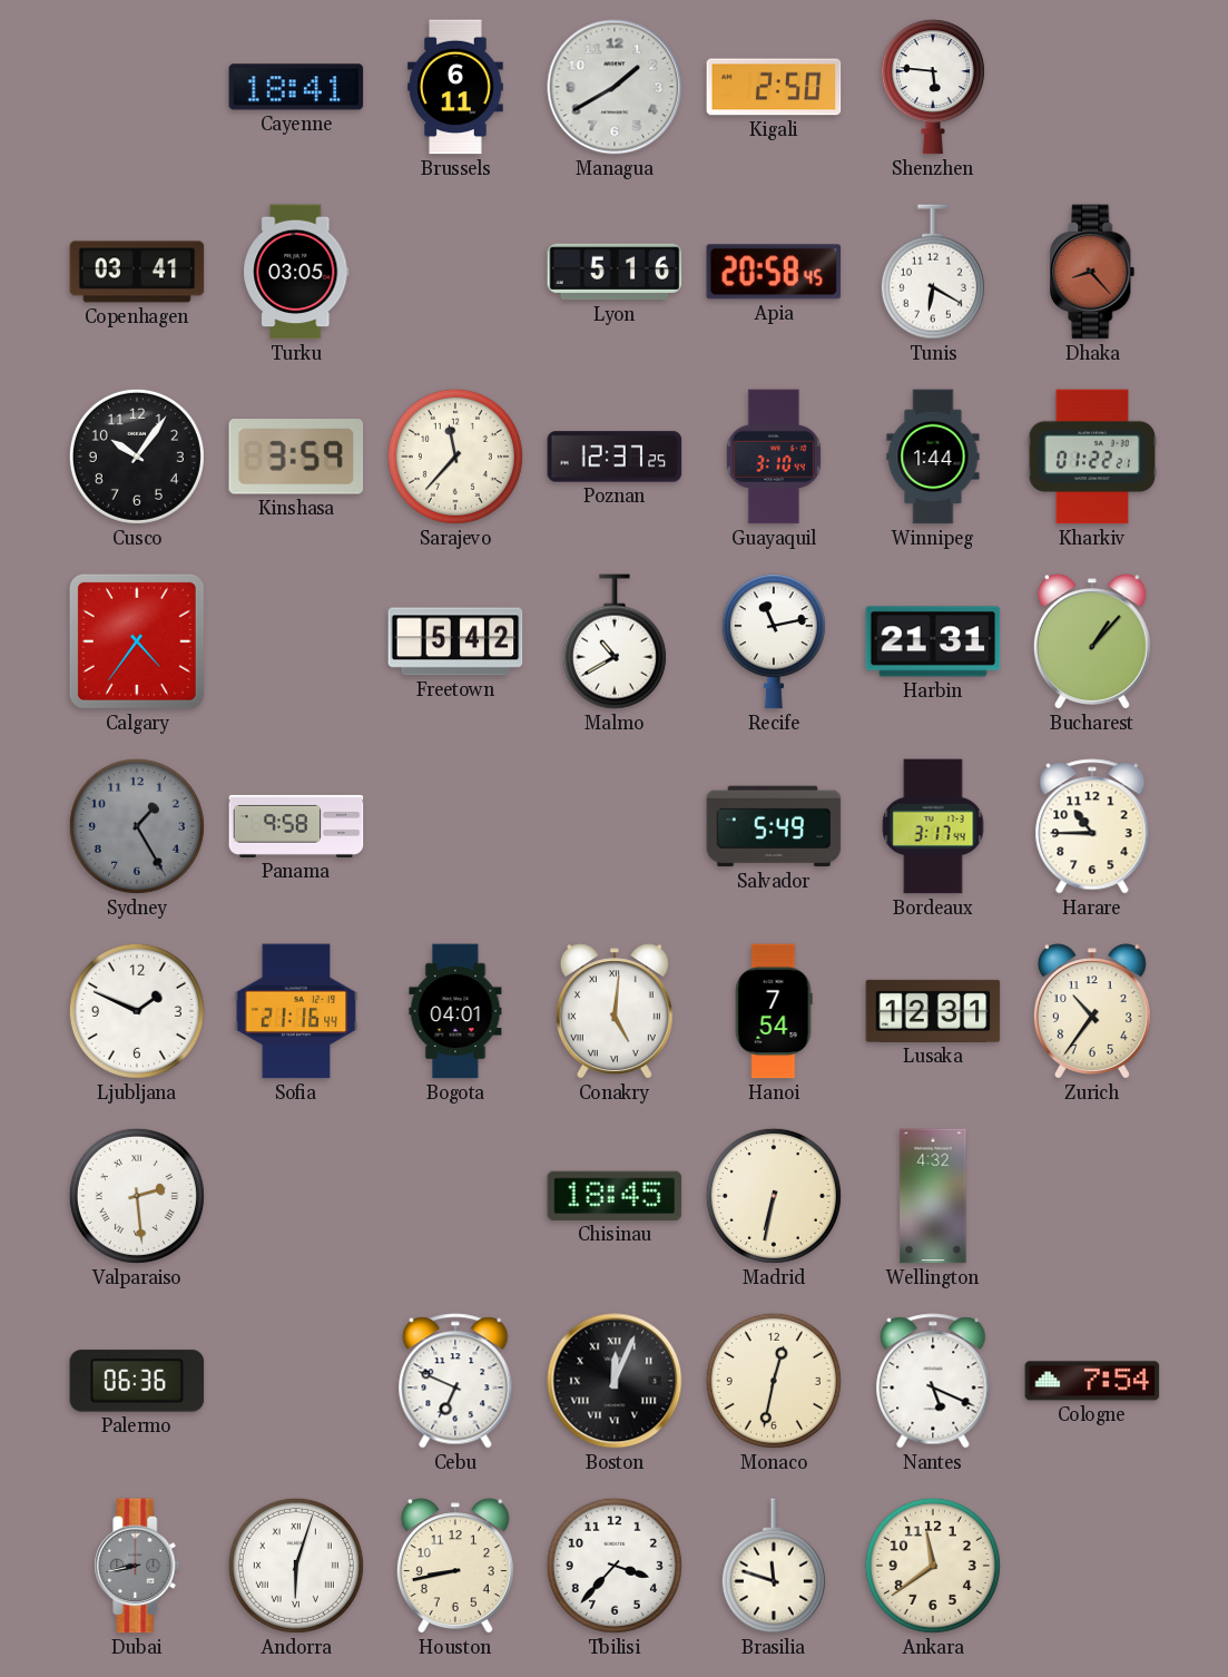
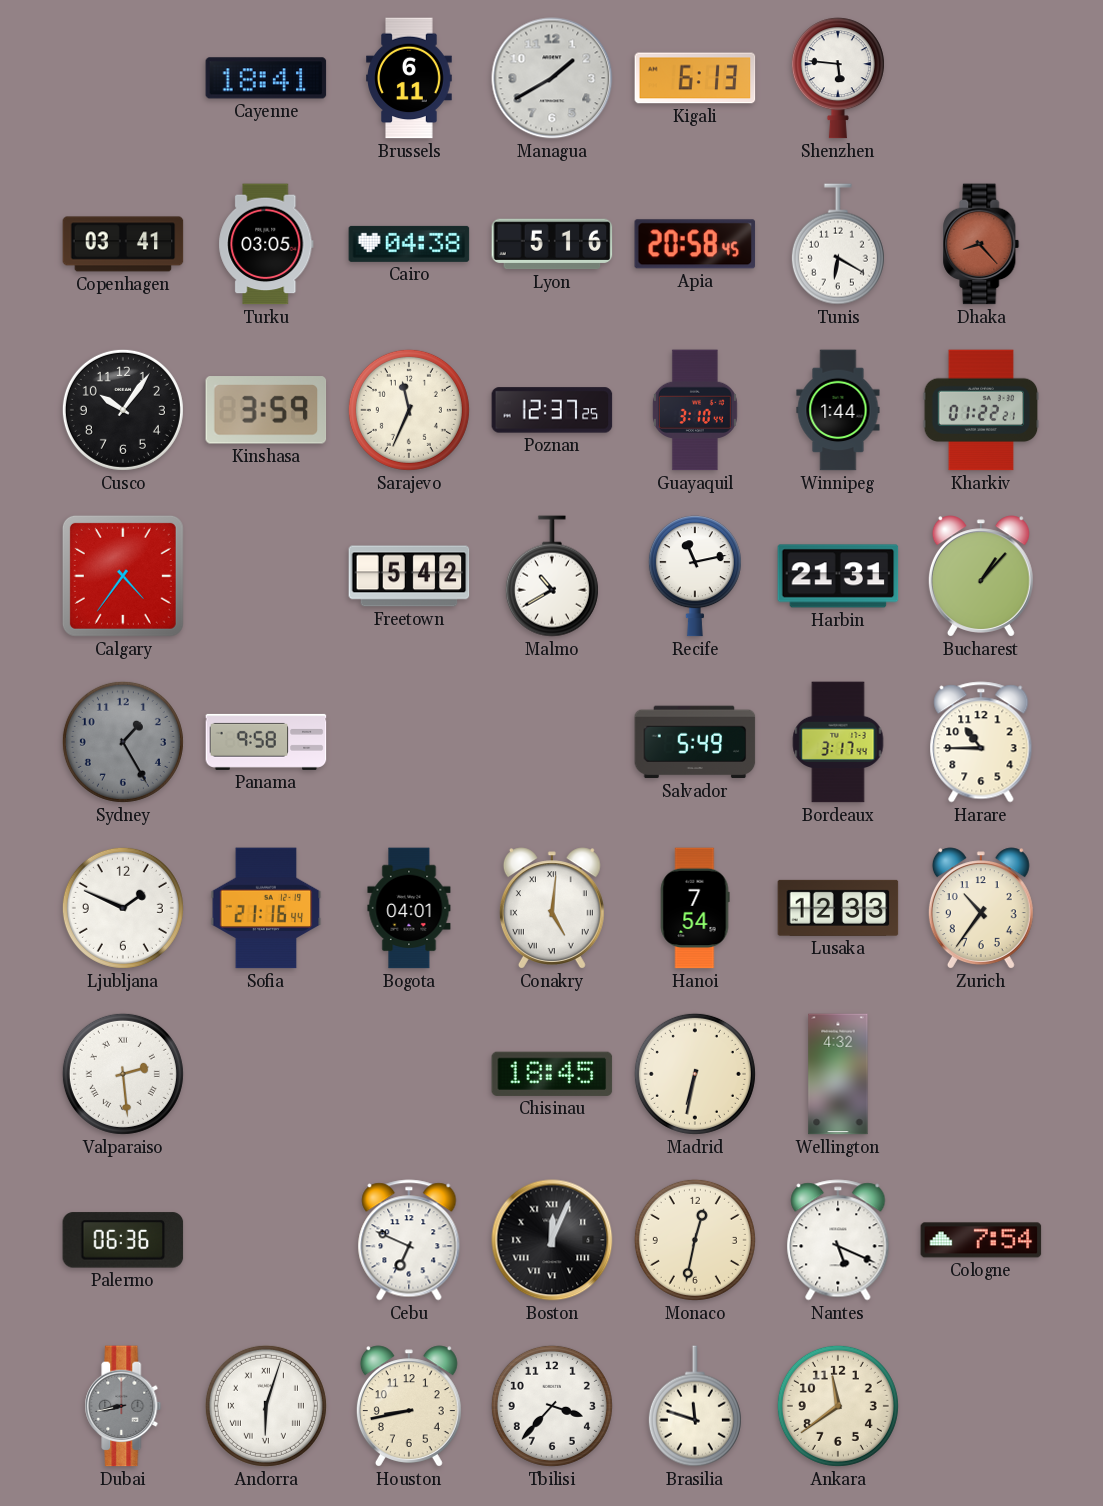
Kigali: 2:50 -> 6:13
Cairo: none -> 04:38
Sarajevo: 11:37 -> 11:34
Lusaka: 12:31 -> 12:33
